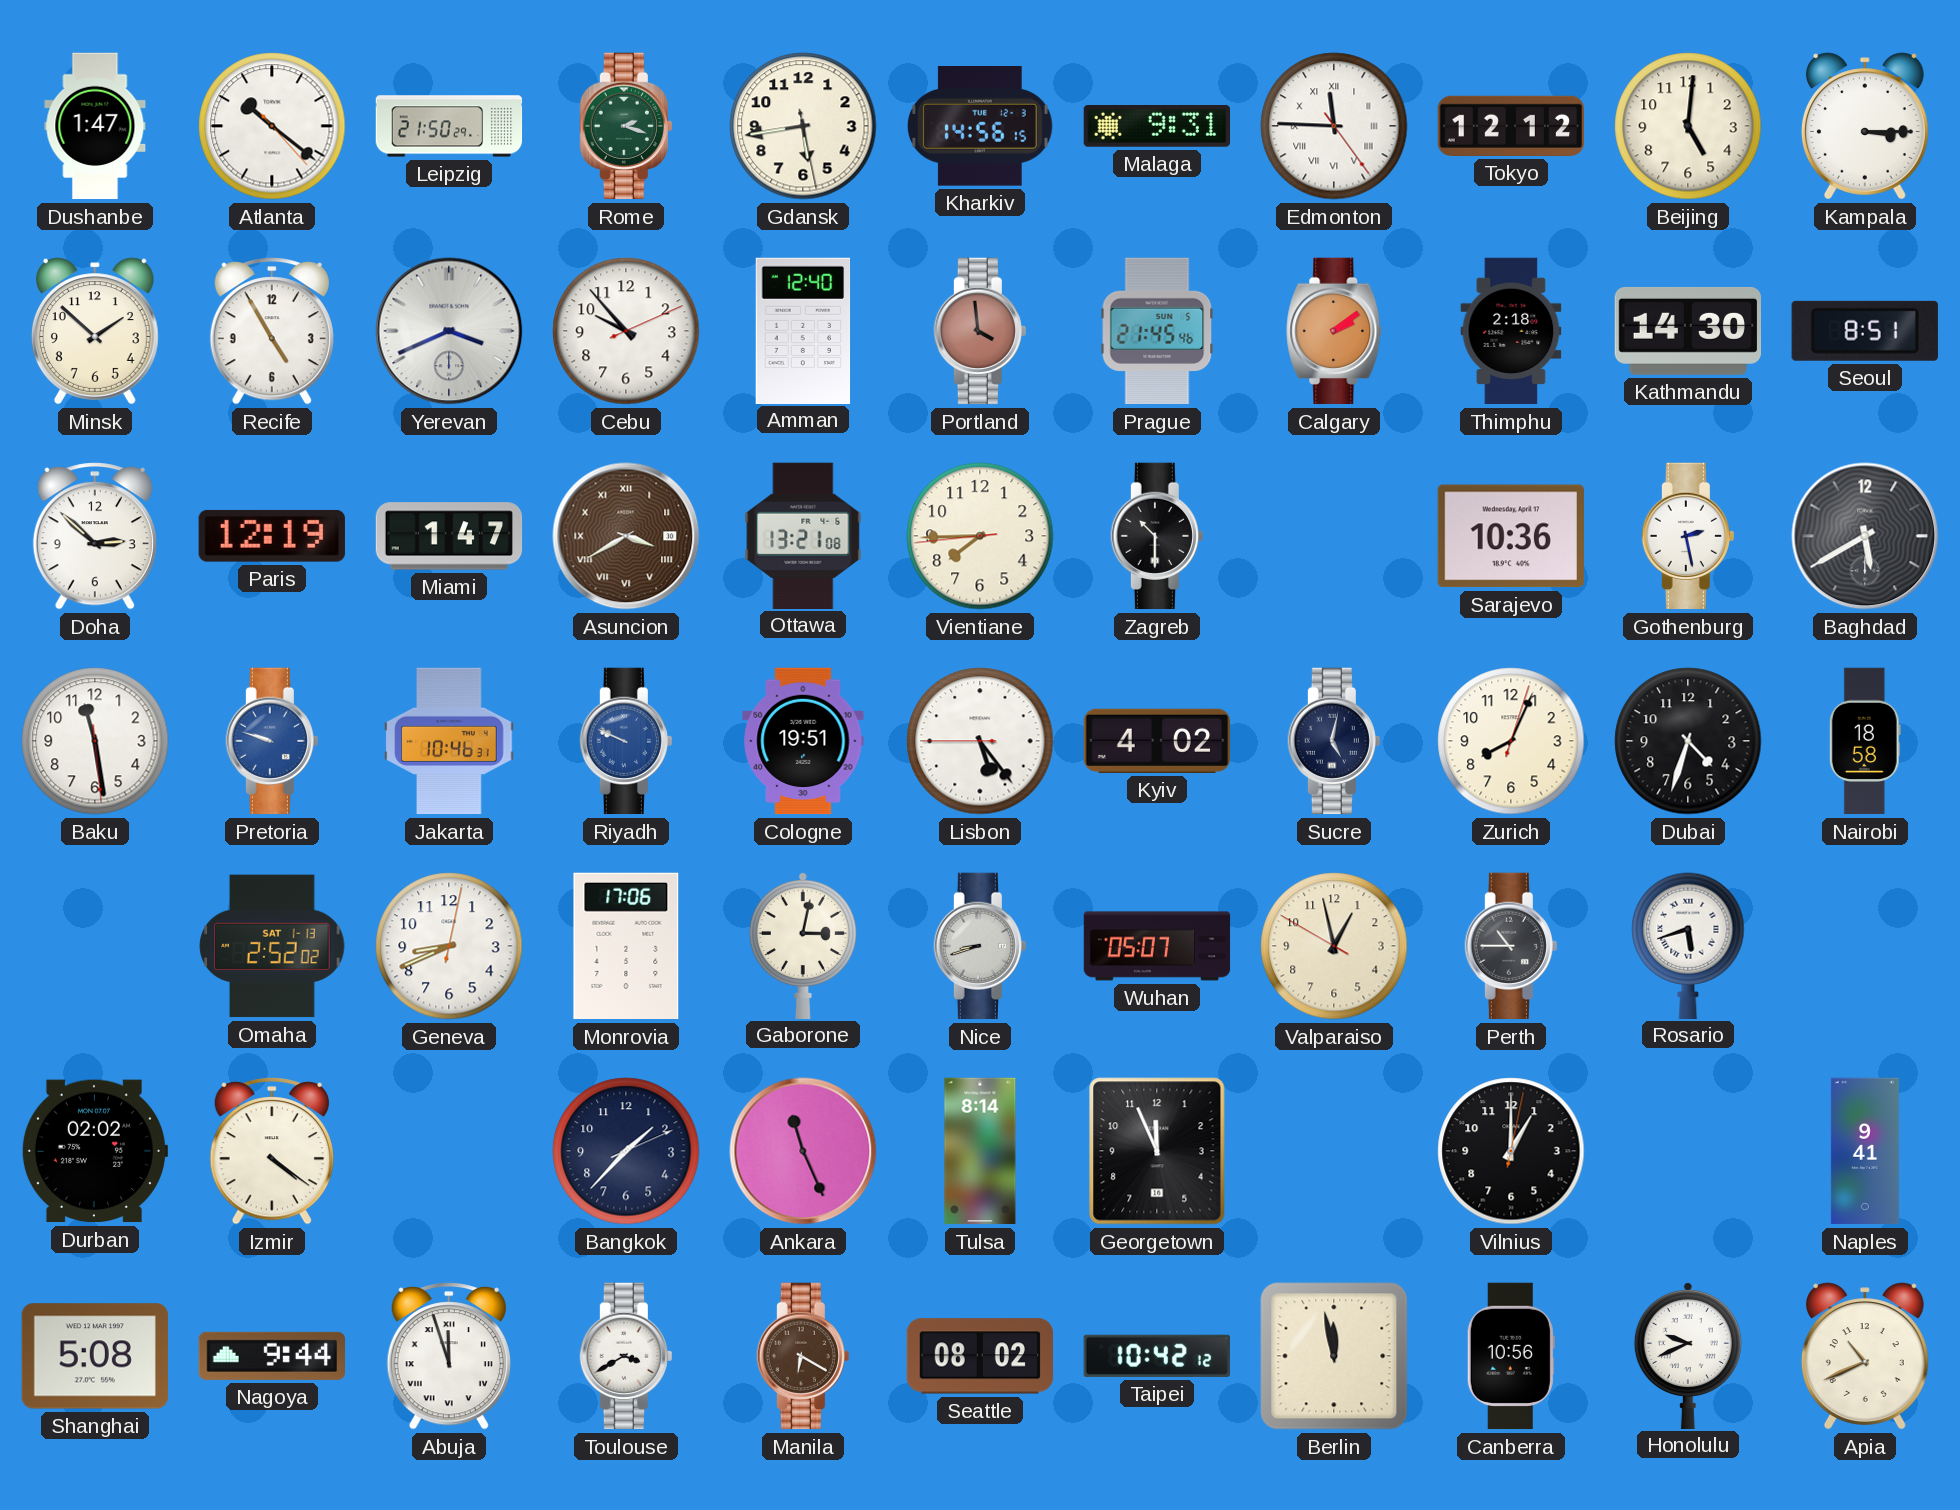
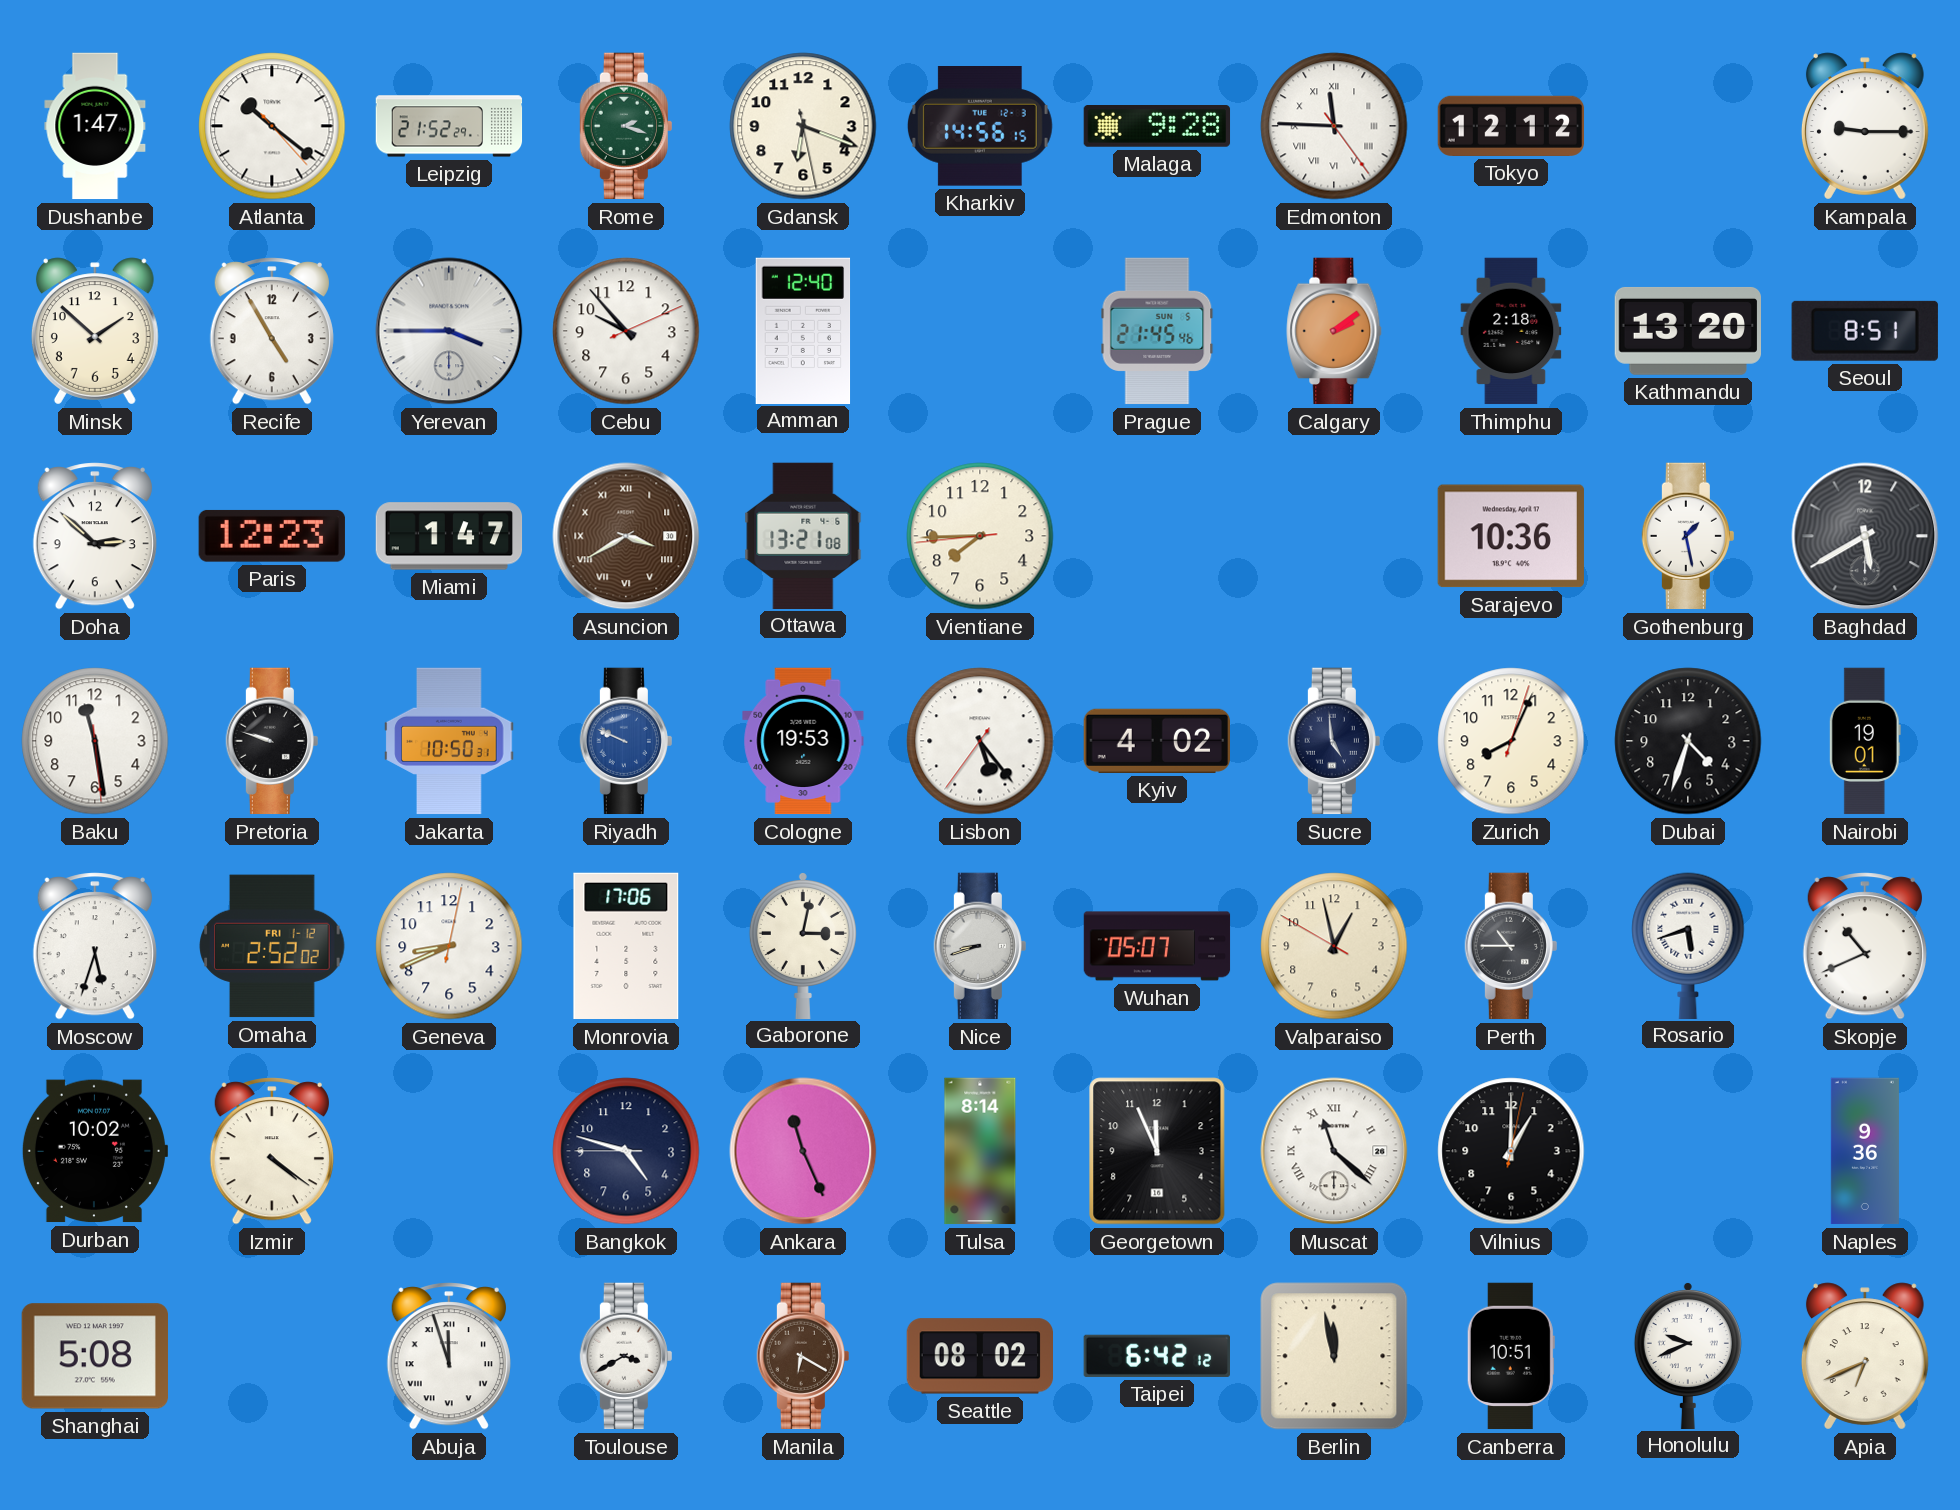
Leipzig: 21:50 -> 21:52
Gdansk: 5:43 -> 6:18
Malaga: 9:31 -> 9:28
Beijing: 5:01 -> none
Kampala: 3:15 -> 9:15
Yerevan: 3:41 -> 3:45
Portland: 3:59 -> none
Kathmandu: 14:30 -> 13:20
Paris: 12:19 -> 12:23
Zagreb: 10:30 -> none
Gothenburg: 2:28 -> 1:28
Pretoria dial: blue -> black
Jakarta: 10:46 -> 10:50
Cologne: 19:51 -> 19:53
Lisbon: 5:23:45 -> 5:23:36
Sucre: 5:02 -> 4:59
Nairobi: 18:58 -> 19:01
Moscow: none -> 5:33
Omaha date: SAT 1-13 -> FRI 1-12
Skopje: none -> 10:41
Durban: 02:02 -> 10:02
Bangkok: 1:37 -> 4:47
Muscat: none -> 11:22
Naples: 9:41 -> 9:36
Nagoya: 9:44 -> none
Taipei: 10:42 -> 6:42
Canberra: 10:56 -> 10:51
Apia: 10:41 -> 6:41
